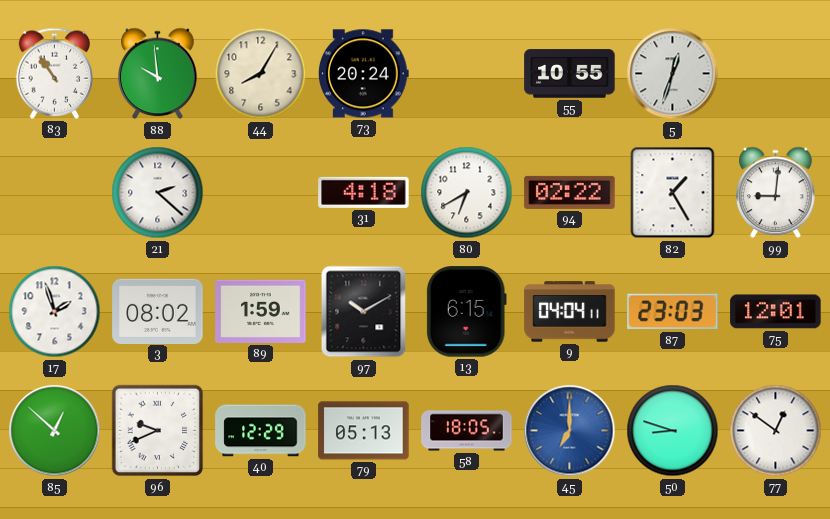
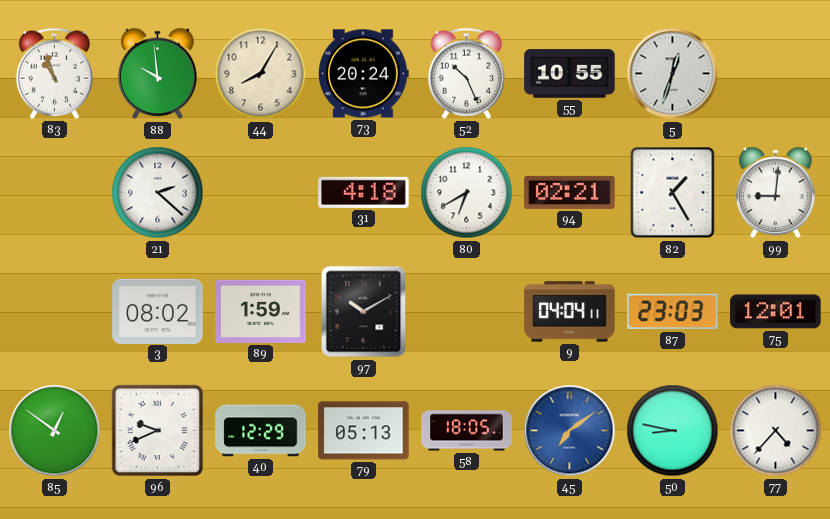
83: 10:54 -> 10:57
52: none -> 10:26
94: 02:22 -> 02:21
17: 1:57 -> none
13: 6:15 -> none
85: 12:52 -> 12:51
45: 7:00 -> 7:09
50: 8:48 -> 8:47
77: 12:51 -> 4:37
